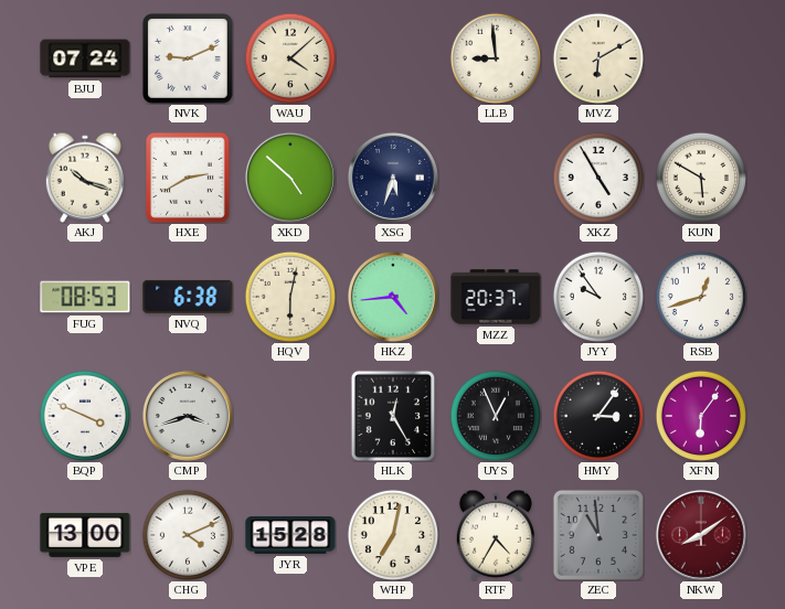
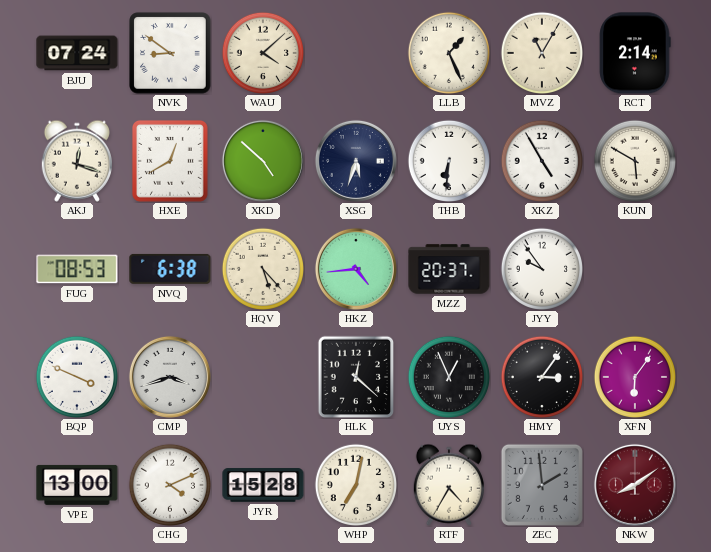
NVK: 9:11 -> 8:51
LLB: 8:59 -> 1:26
MVZ: 6:10 -> 11:05
RCT: none -> 2:14
AKJ: 10:18 -> 12:18
HXE: 2:40 -> 12:40
THB: none -> 6:31
HQV: 6:02 -> 5:23
RSB: 12:42 -> none
HLK: 12:25 -> 12:22
ZEC: 10:59 -> 1:59
